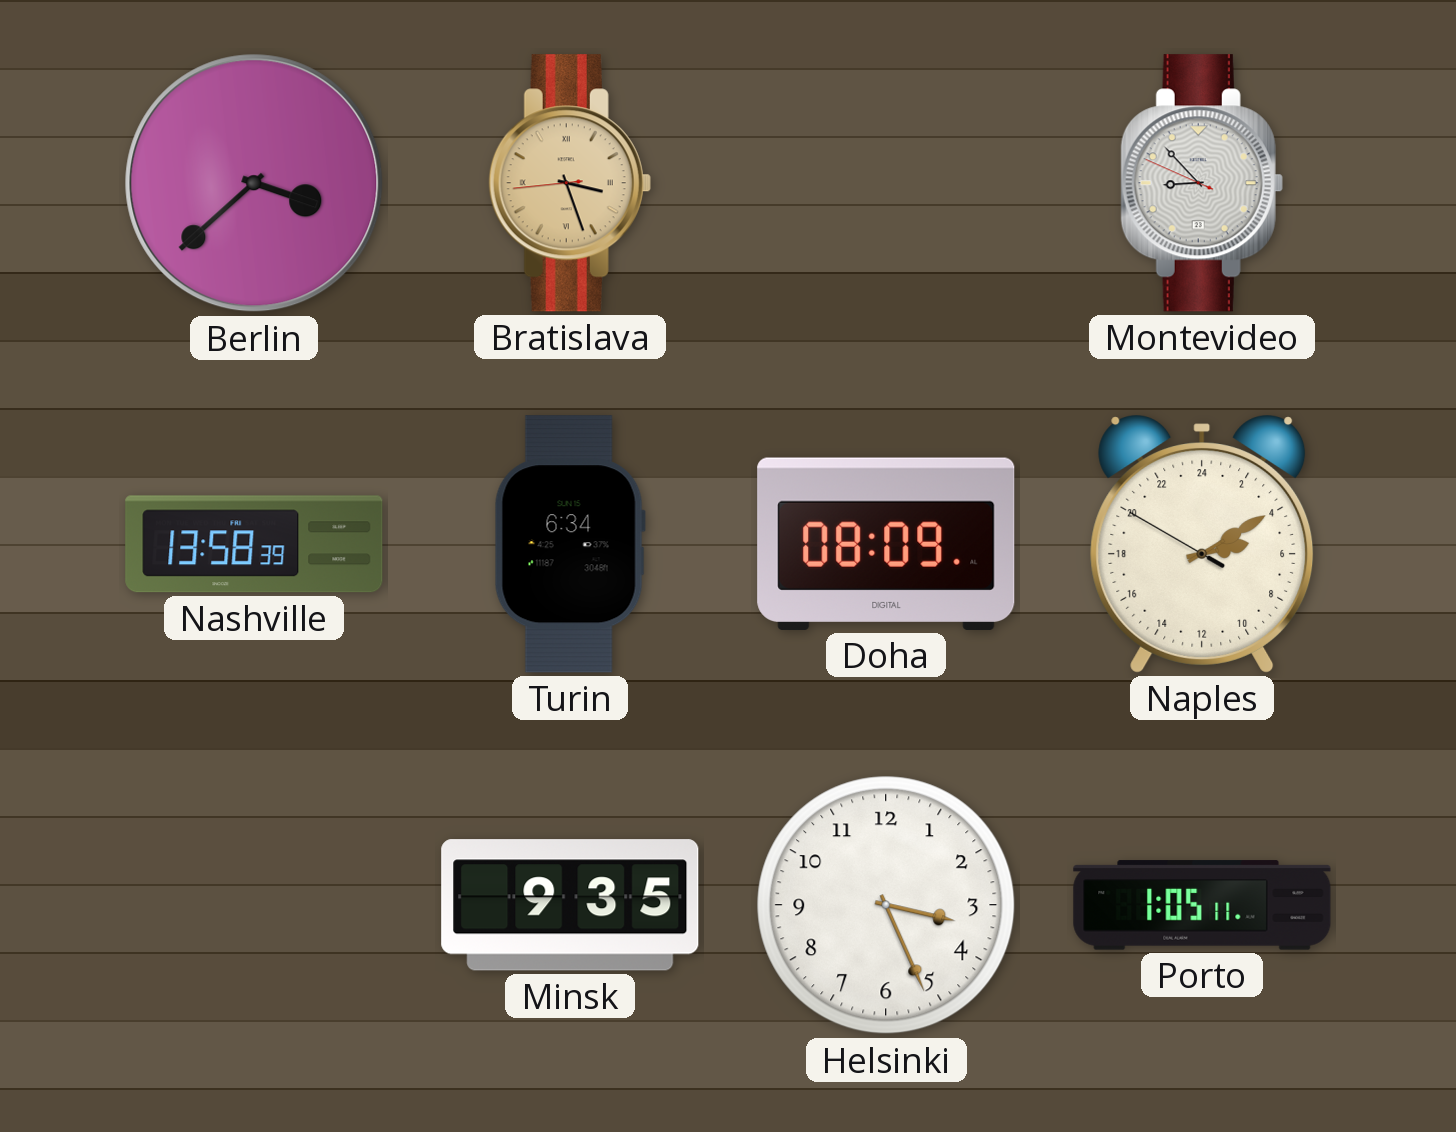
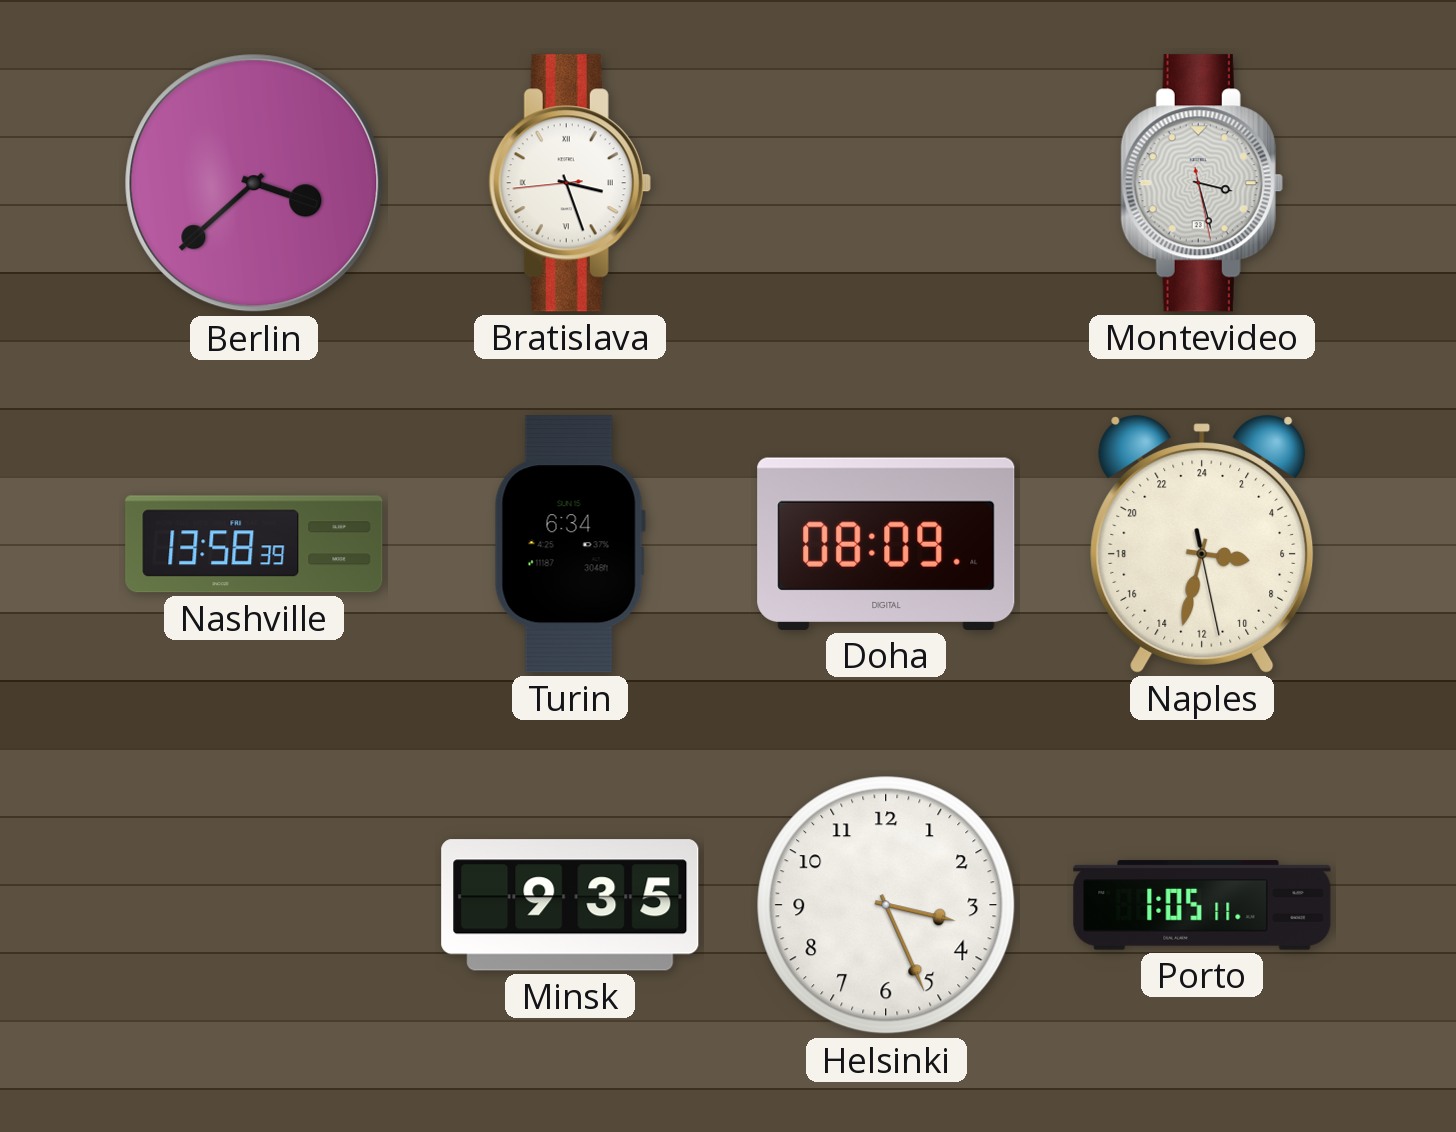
Bratislava dial: champagne -> white
Montevideo: 8:52 -> 3:27
Naples: 5:09 -> 6:32
